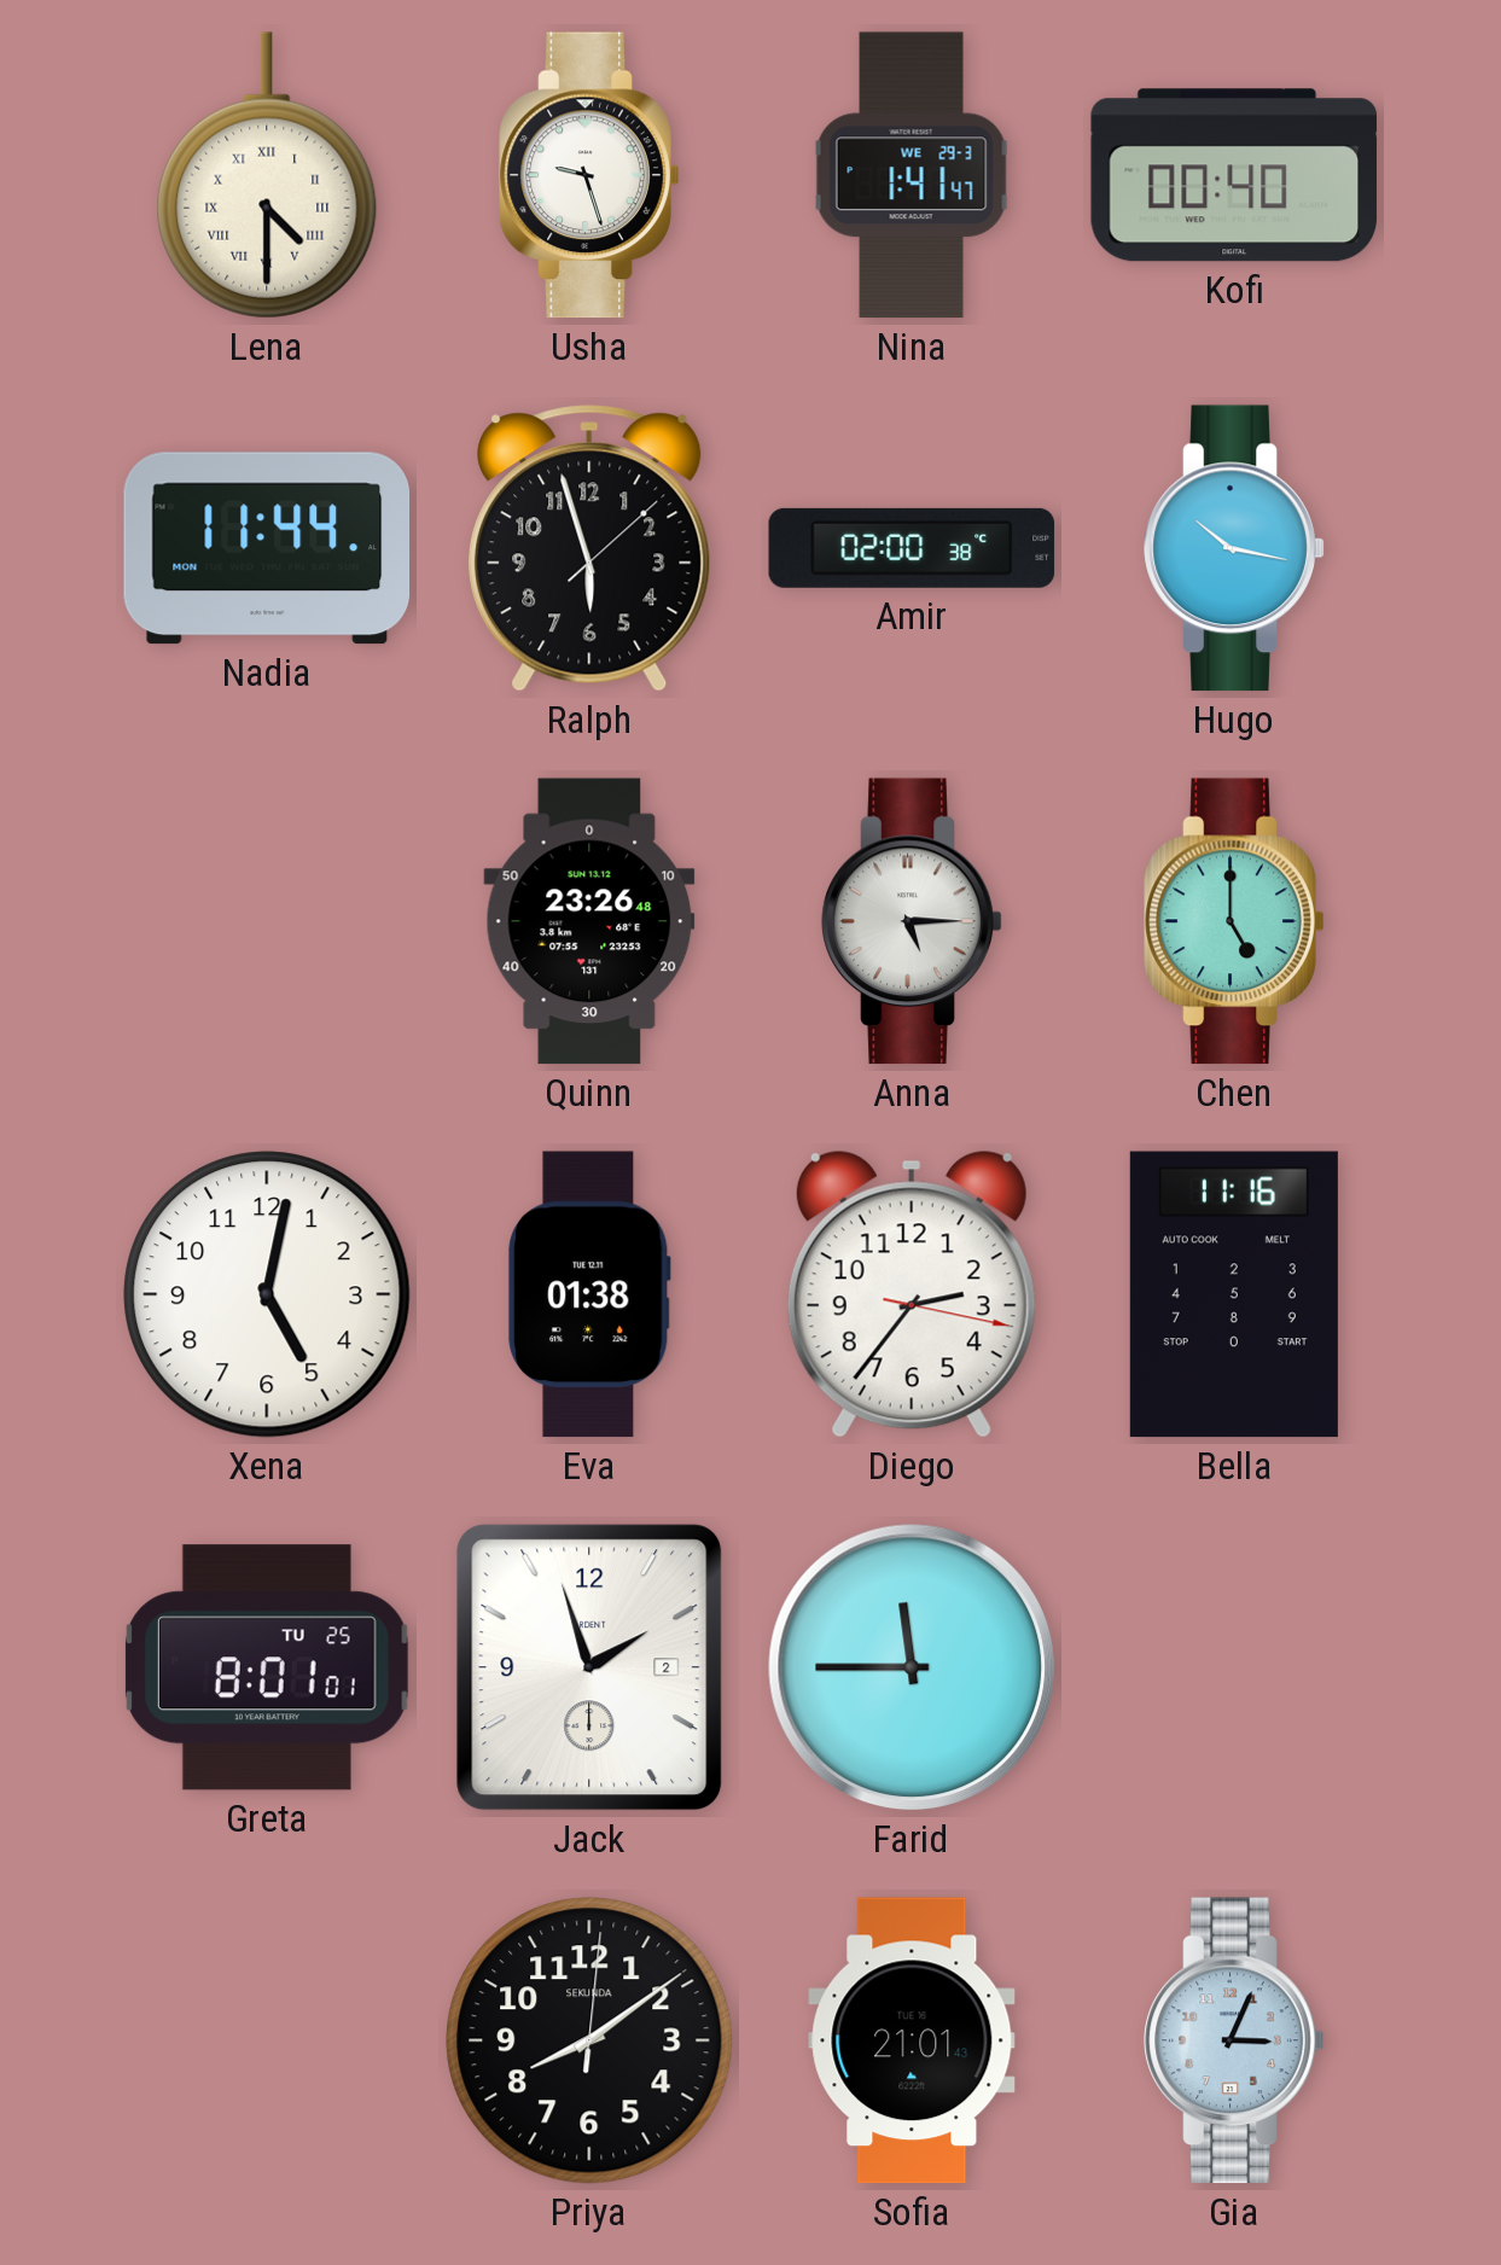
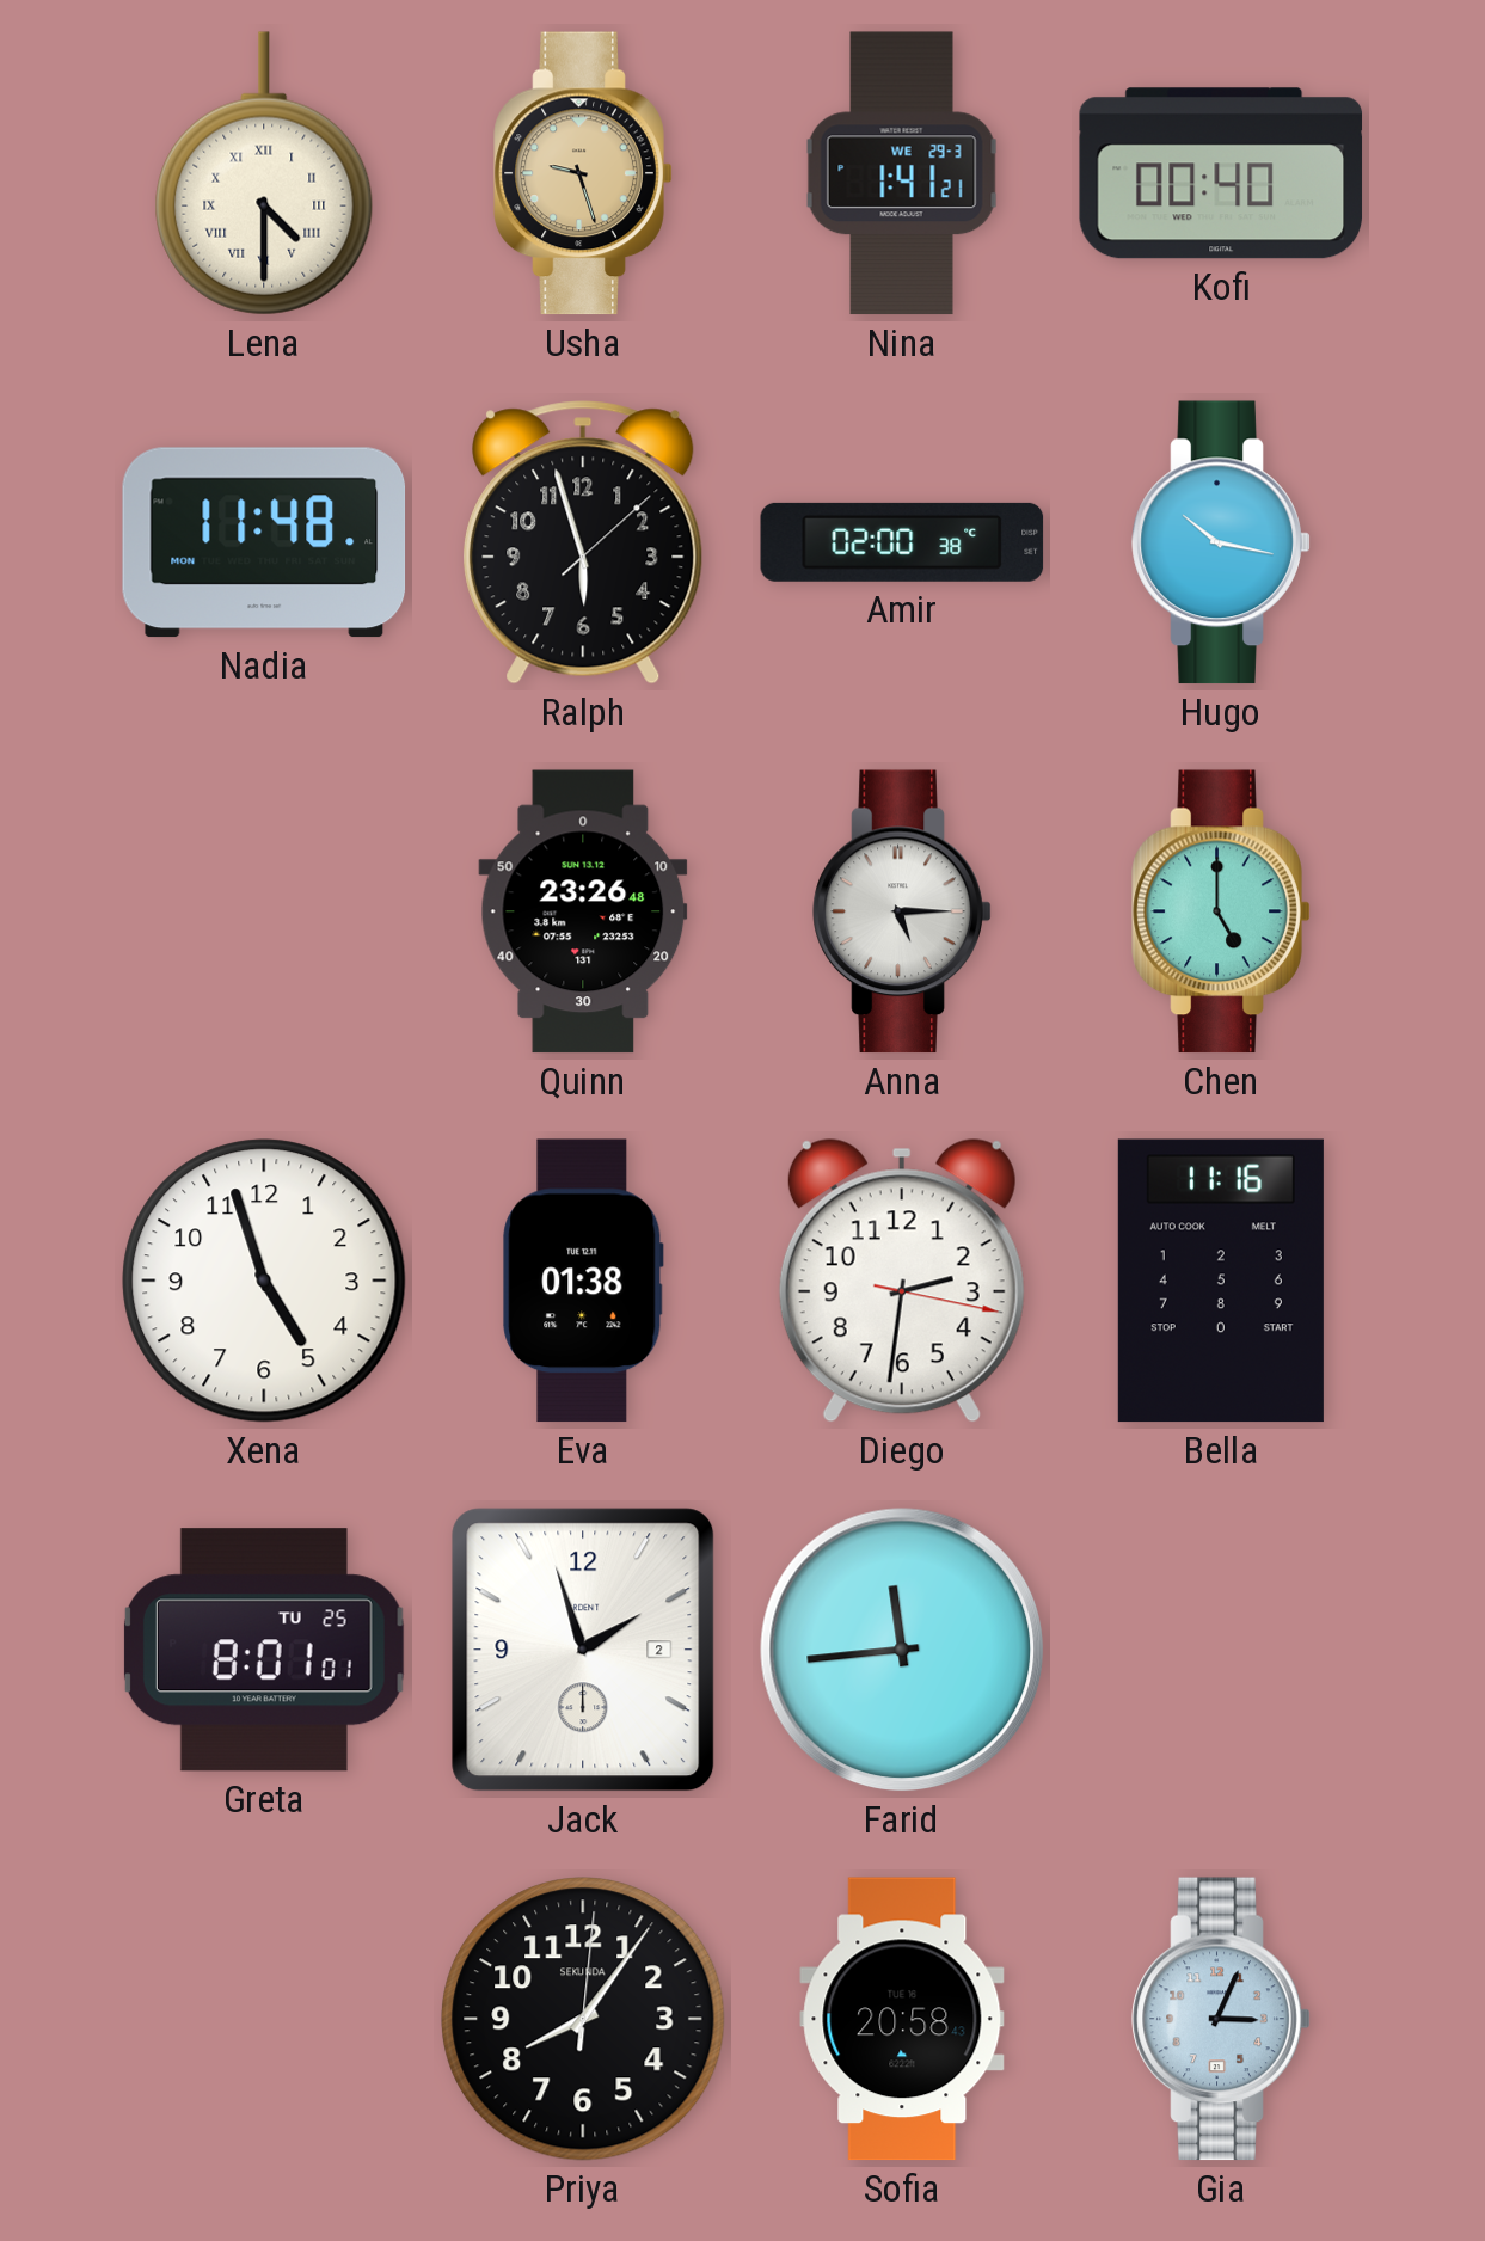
Usha dial: white -> champagne
Nina: 1:41:47 -> 1:41:21
Nadia: 11:44 -> 11:48
Xena: 5:02 -> 4:57
Diego: 2:36 -> 2:31
Farid: 11:45 -> 11:44
Priya: 8:09 -> 8:06
Sofia: 21:01 -> 20:58
